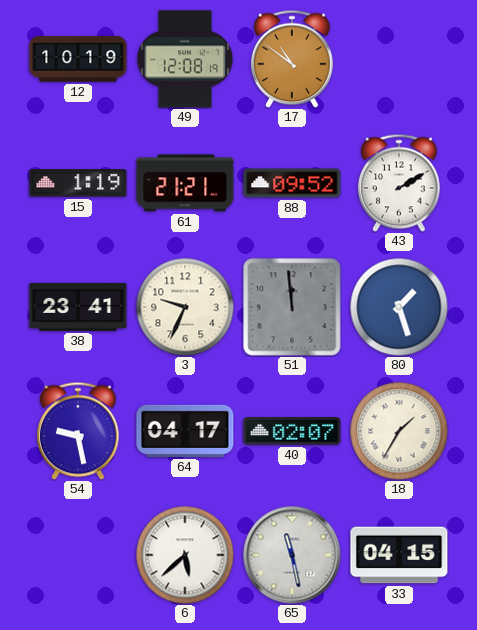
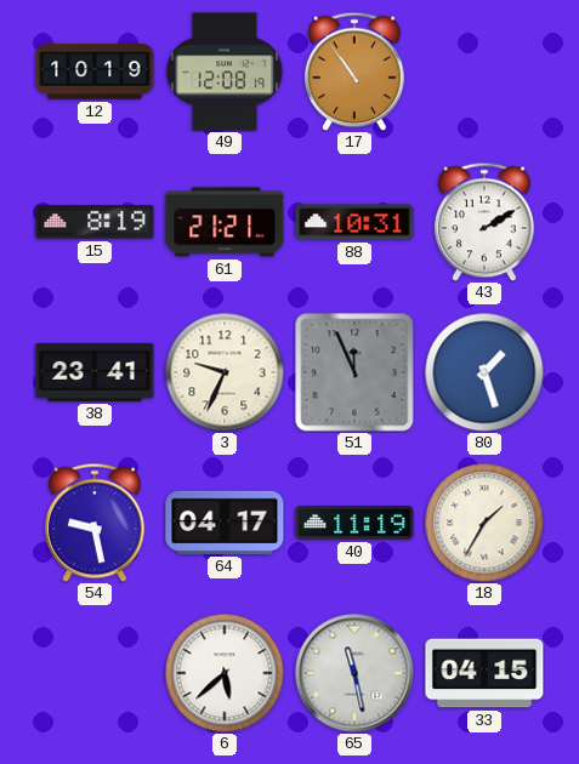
17: 10:51 -> 10:54
15: 1:19 -> 8:19
88: 09:52 -> 10:31
51: 11:59 -> 11:56
40: 02:07 -> 11:19
